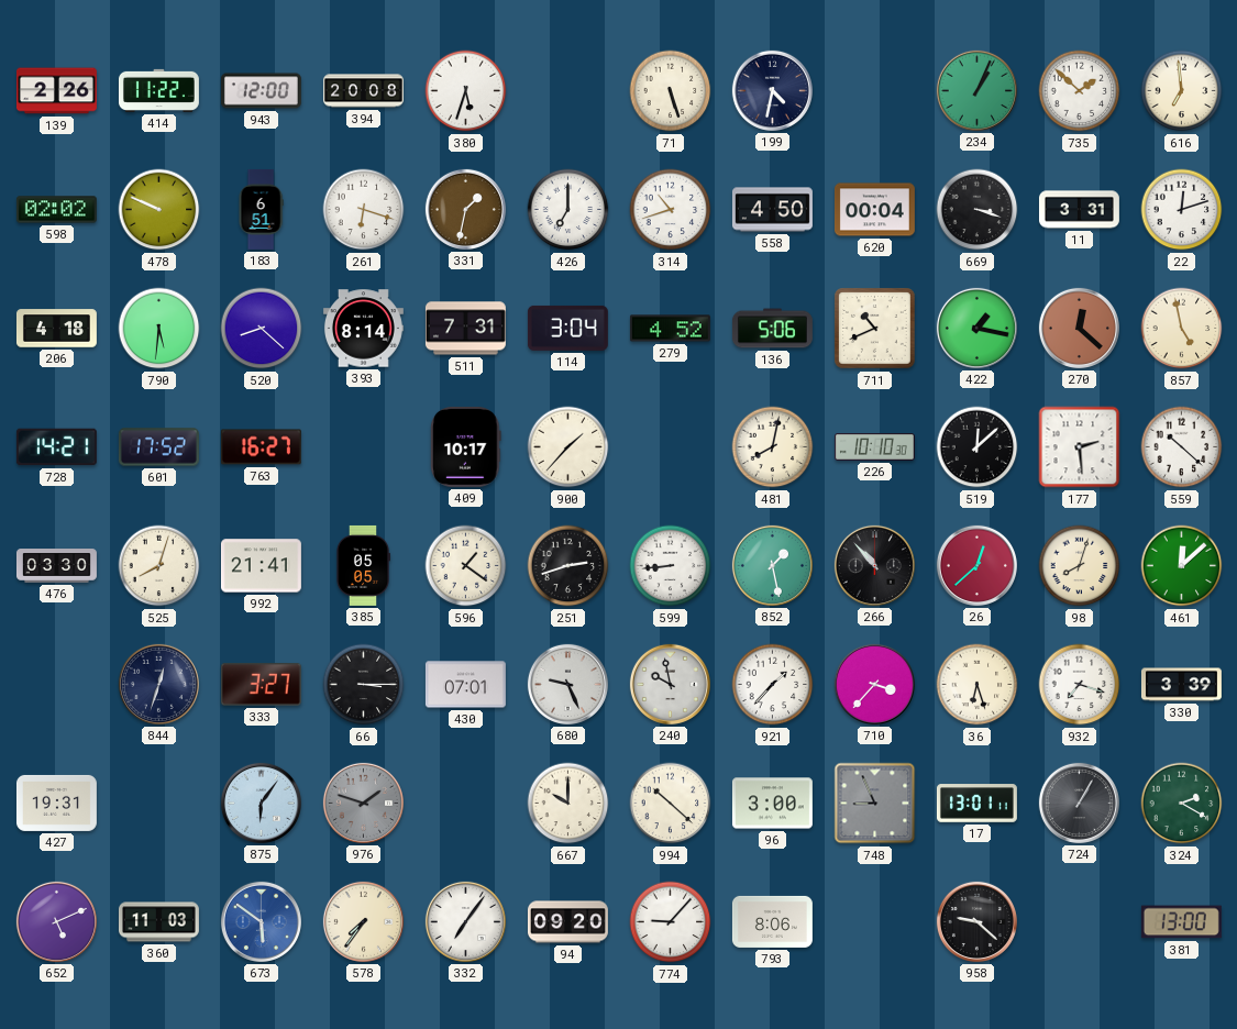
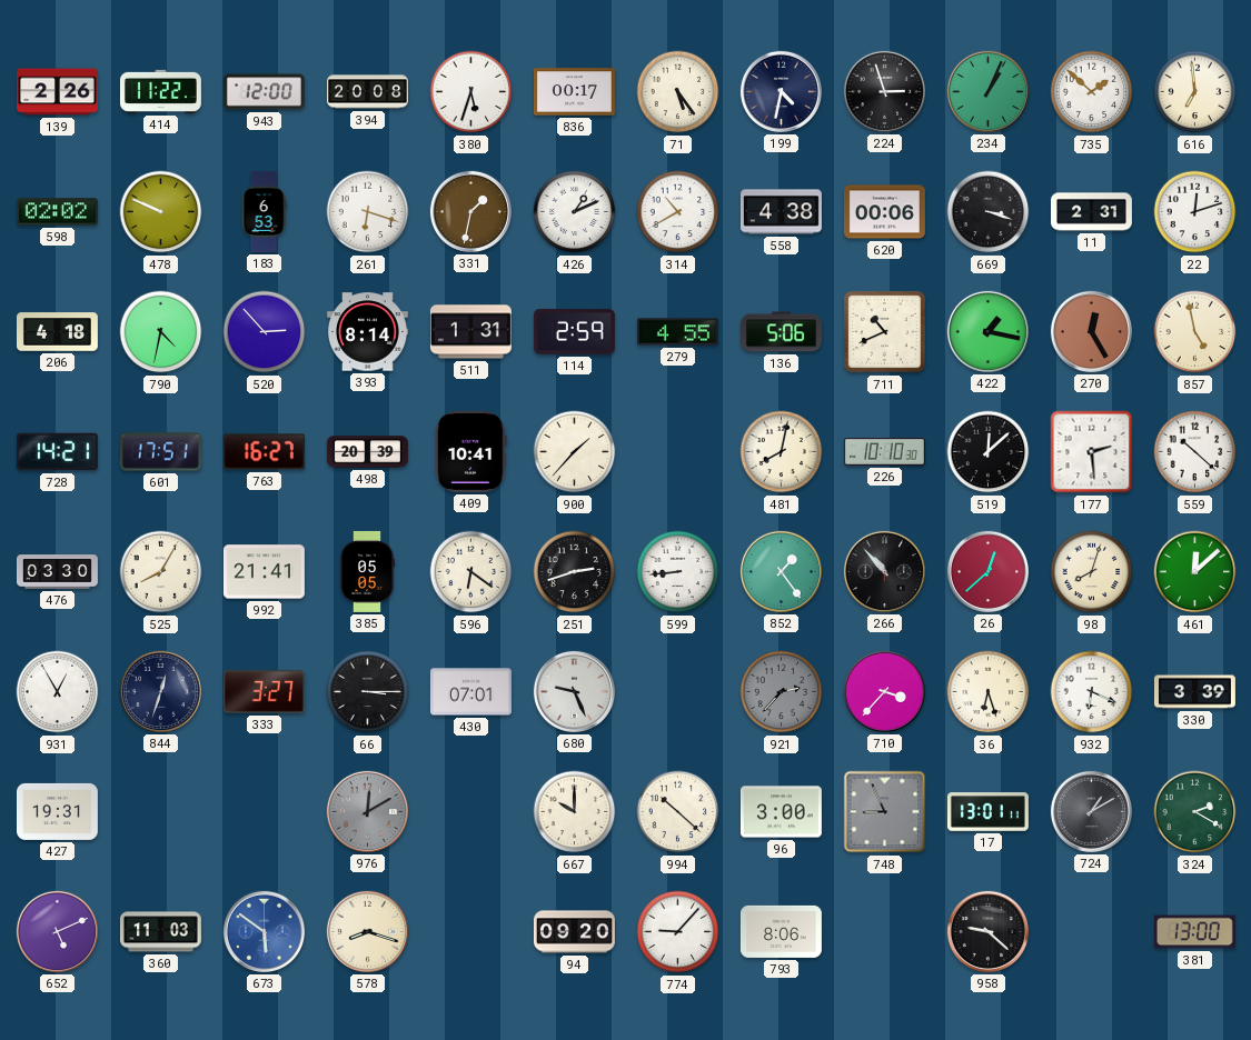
836: none -> 00:17
71: 5:27 -> 5:24
224: none -> 2:57
183: 6:51 -> 6:53
426: 7:00 -> 1:11
314: 10:42 -> 10:40
558: 4:50 -> 4:38
620: 00:04 -> 00:06
11: 3:31 -> 2:31
790: 5:31 -> 4:32
520: 8:22 -> 2:53
511: 7:31 -> 1:31
114: 3:04 -> 2:59
279: 4:52 -> 4:55
270: 12:22 -> 12:25
601: 17:52 -> 17:51
498: none -> 20:39
409: 10:17 -> 10:41
525: 8:03 -> 8:05
596: 1:21 -> 6:21
852: 1:28 -> 1:24
931: none -> 12:55
240: 9:58 -> none
921: 1:37 -> 2:37
921 dial: white -> grey
932: 7:18 -> 6:19
875: 6:06 -> none
976: 1:48 -> 12:10
724: 1:05 -> 1:10
578: 7:36 -> 8:18
332: 7:06 -> none
